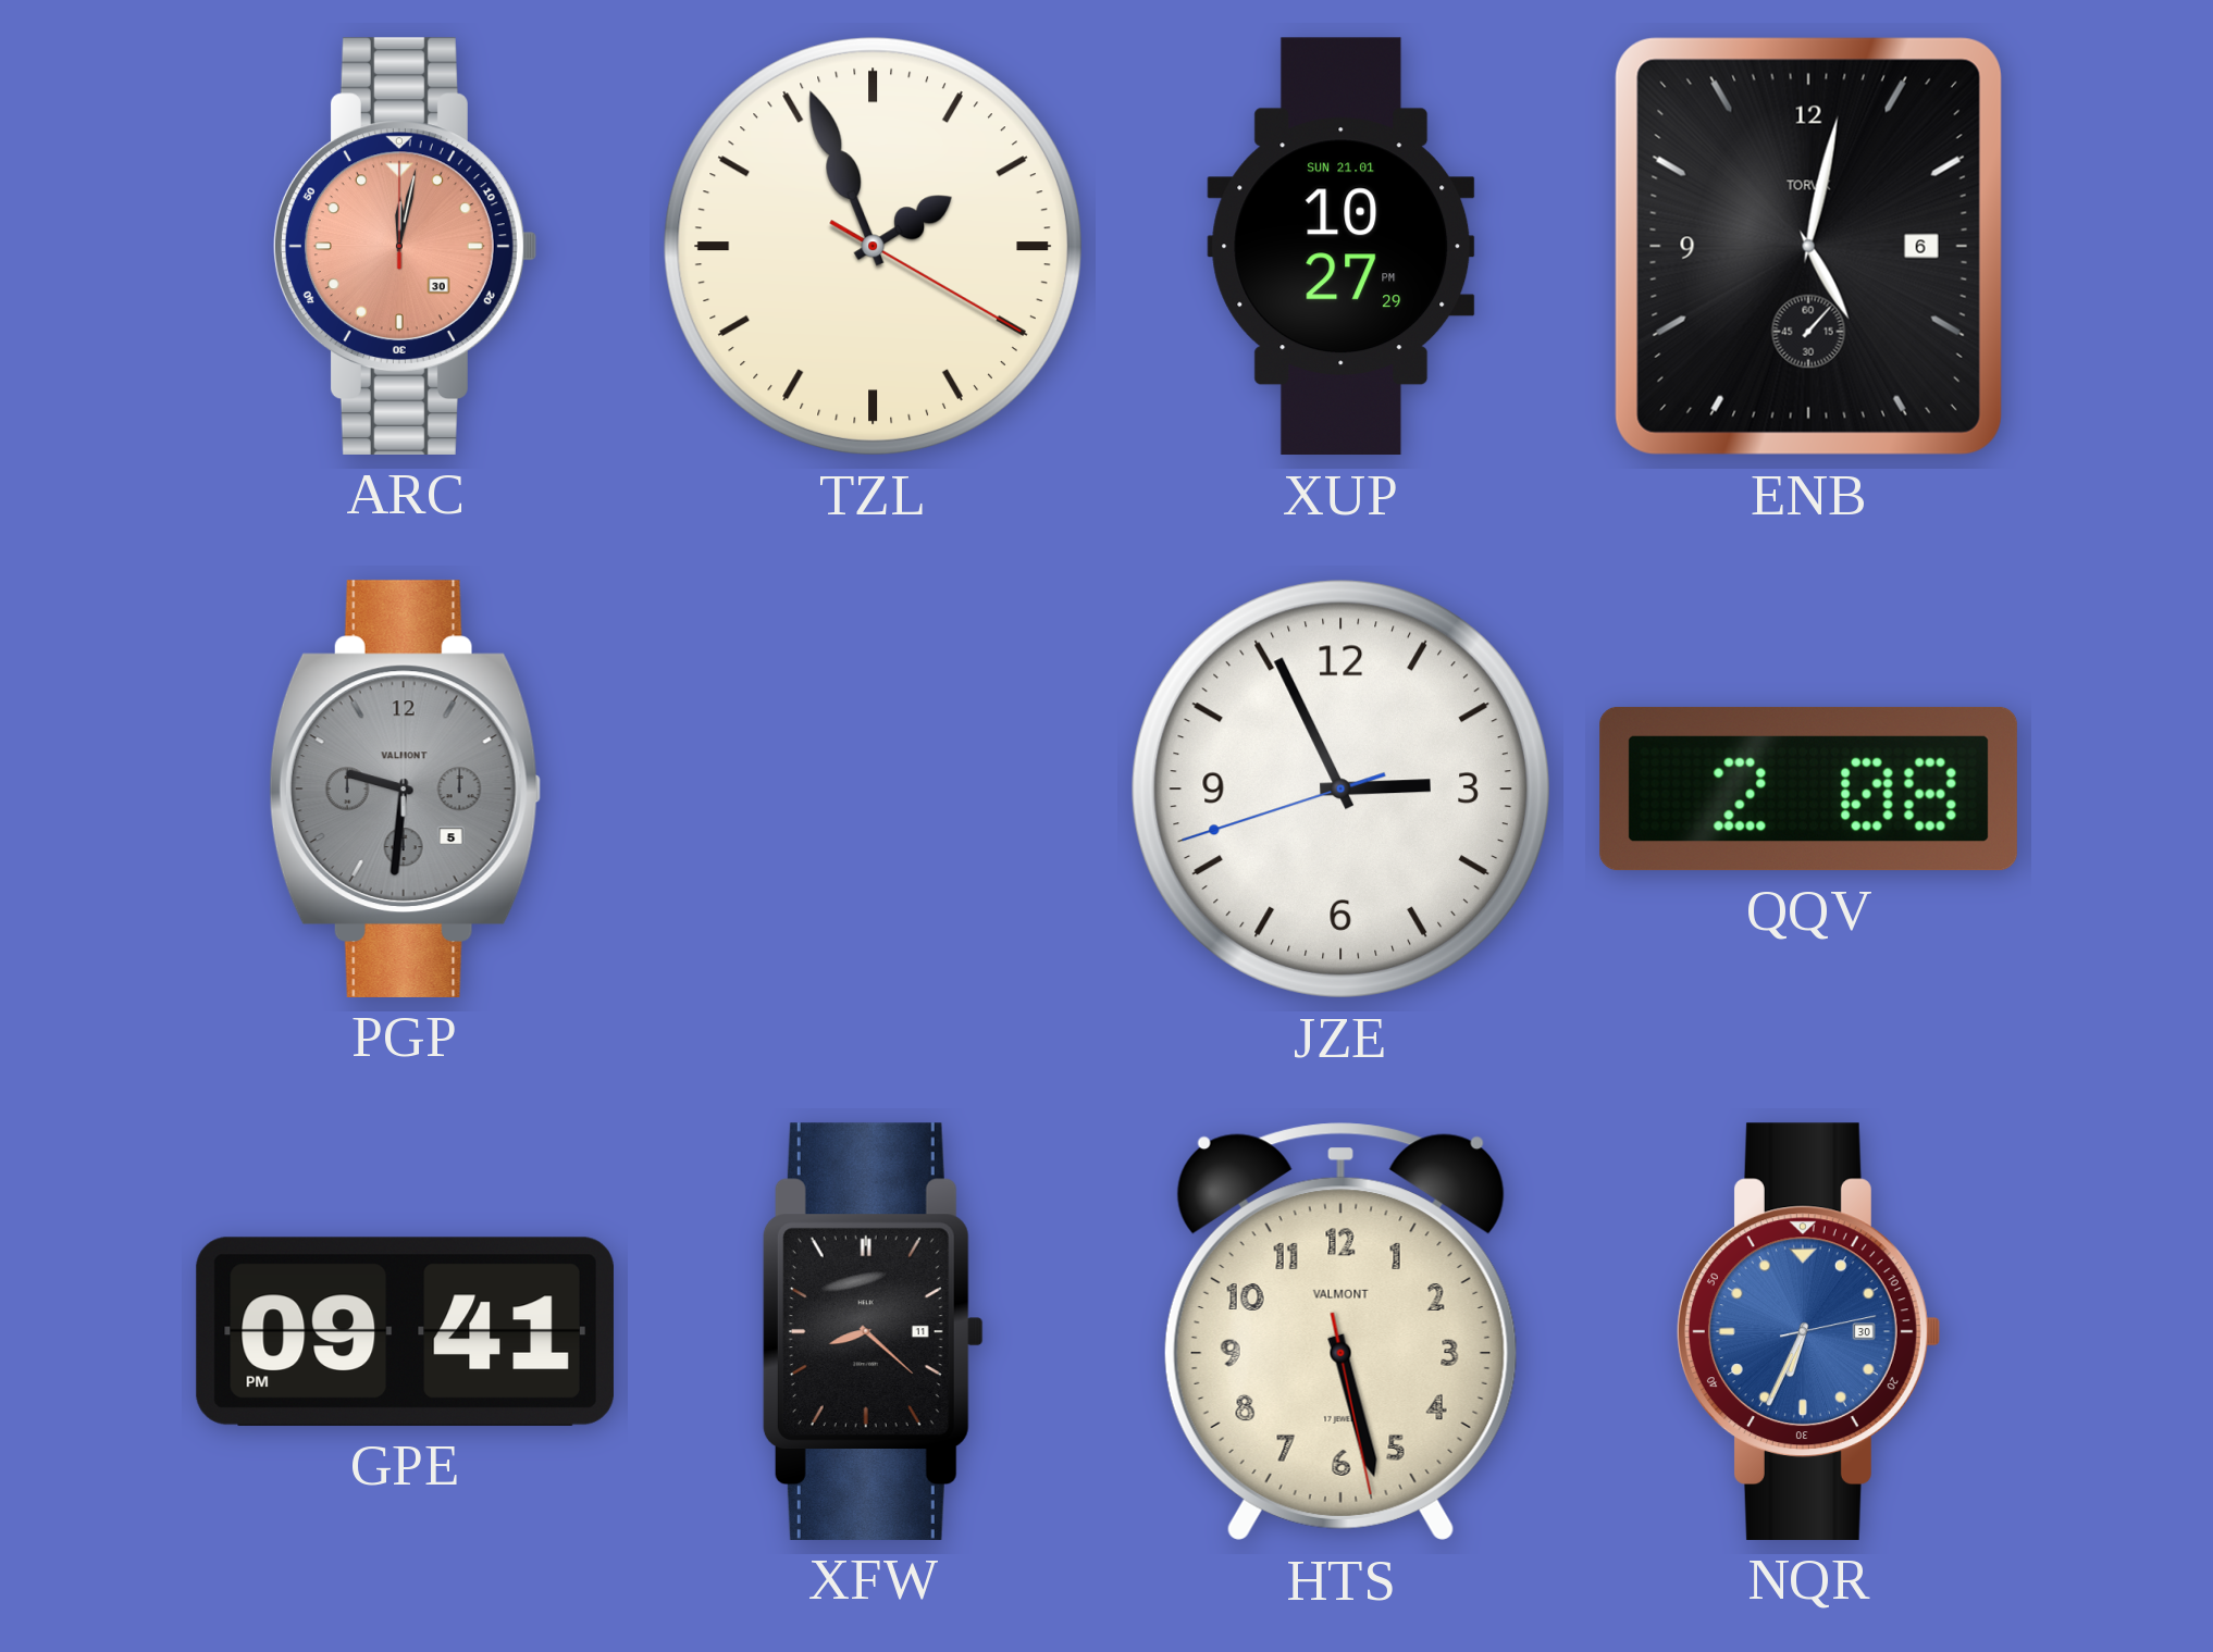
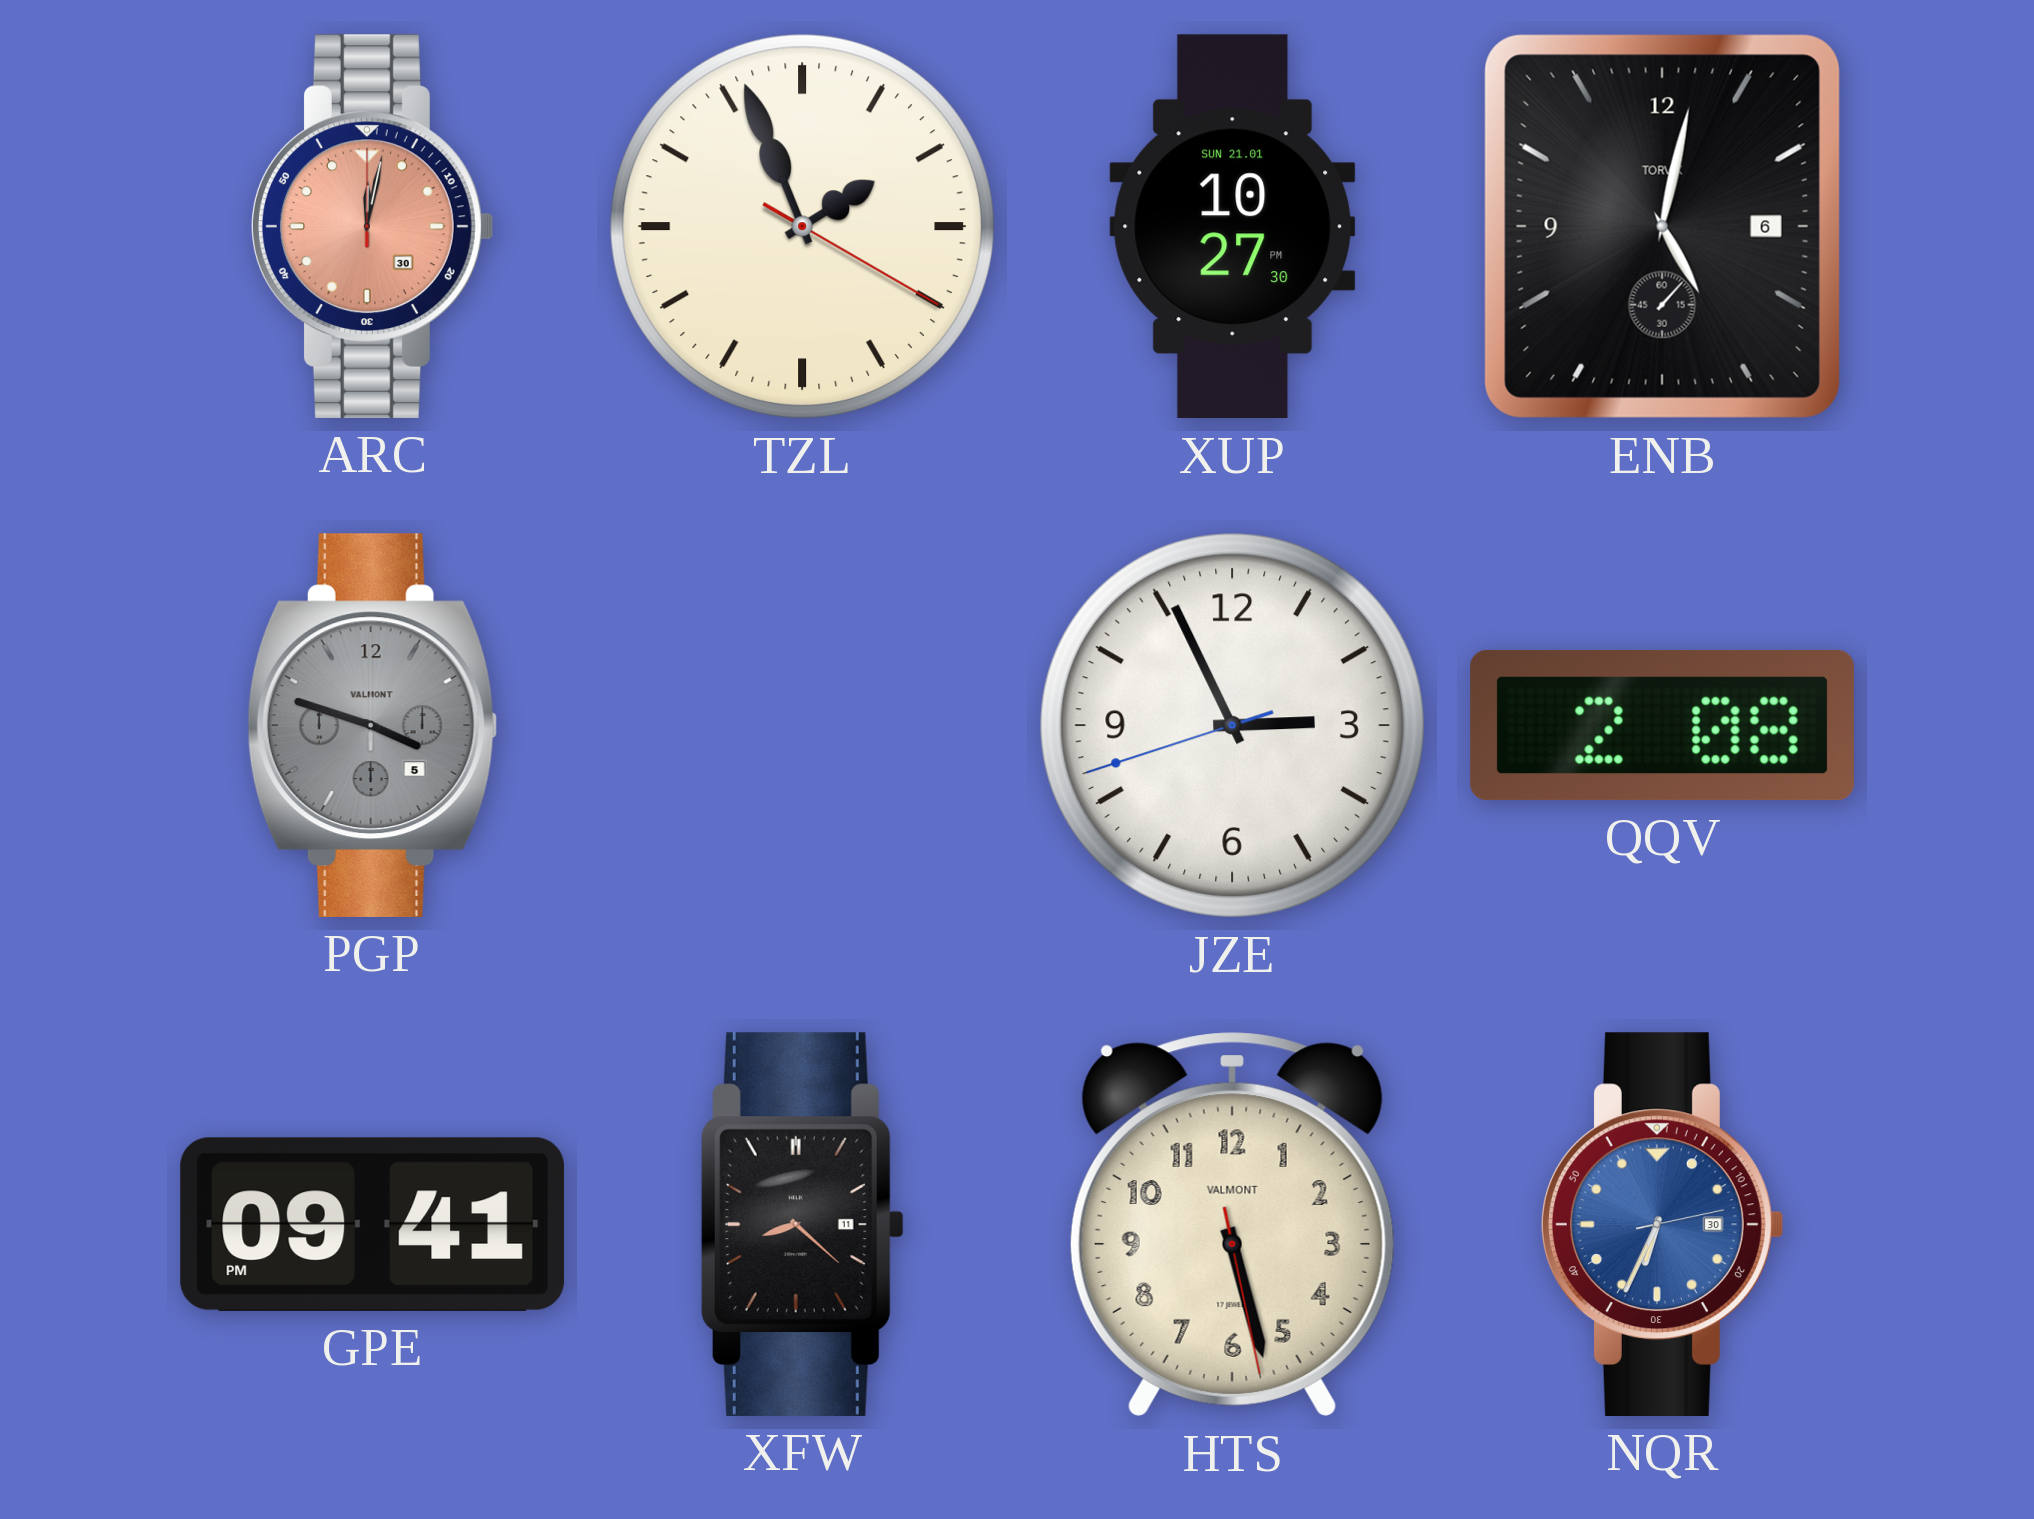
XUP: 10:27:29 PM -> 10:27:30 PM
PGP: 9:31 -> 3:48
